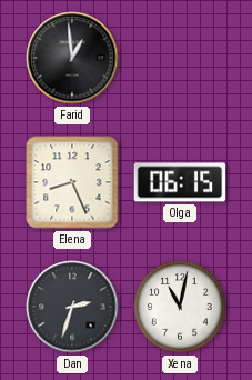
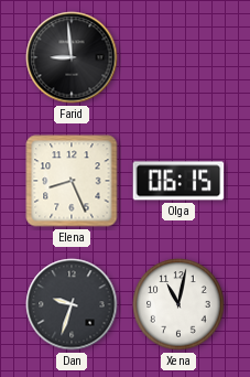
Farid: 12:59 -> 8:59
Dan: 2:33 -> 9:33
